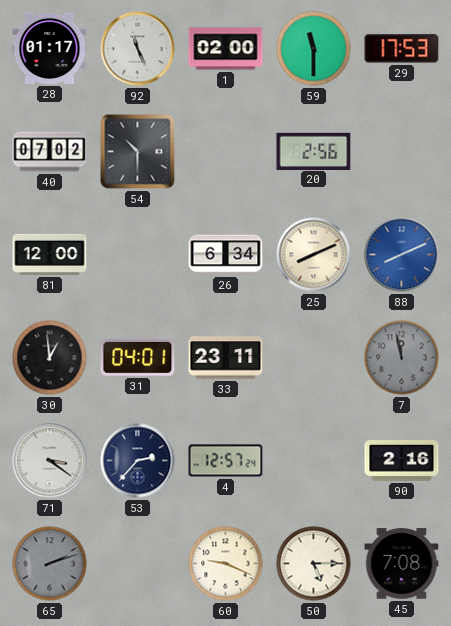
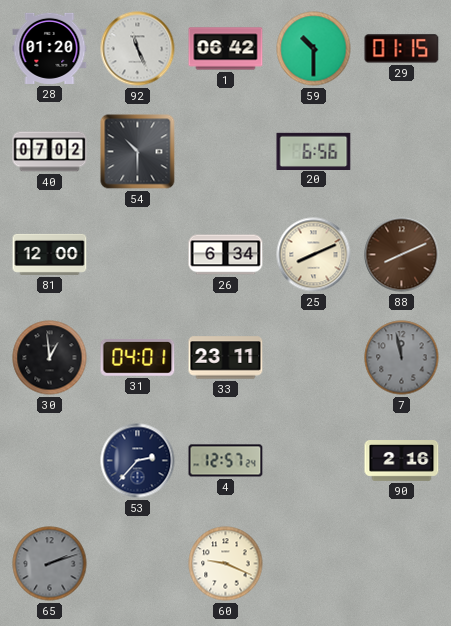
28: 01:17 -> 01:20
1: 02:00 -> 06:42
59: 11:30 -> 10:30
29: 17:53 -> 01:15
20: 2:56 -> 6:56
88 dial: blue -> brown
71: 3:21 -> none
50: 5:15 -> none
45: 7:08 -> none
